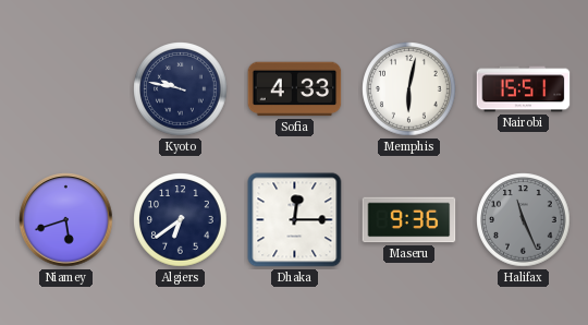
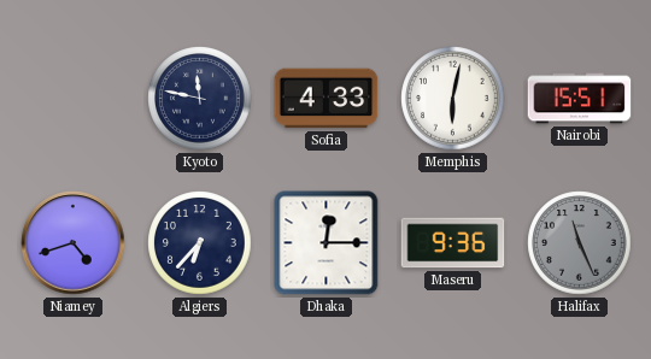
Kyoto: 9:47 -> 11:47
Niamey: 5:42 -> 4:42
Algiers: 6:39 -> 6:37
